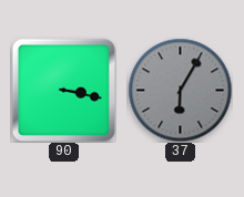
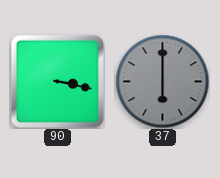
37: 6:05 -> 6:00
